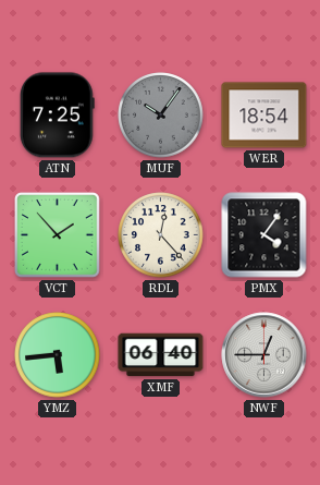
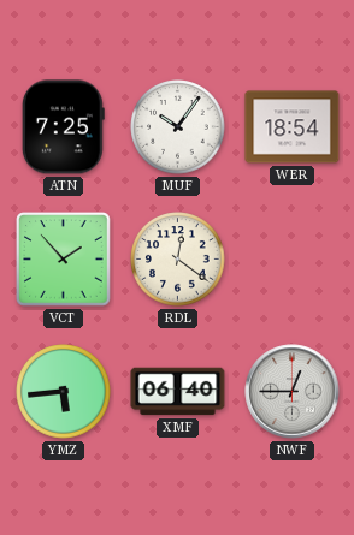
MUF dial: grey -> white
RDL: 12:23 -> 12:21
PMX: 4:06 -> none
